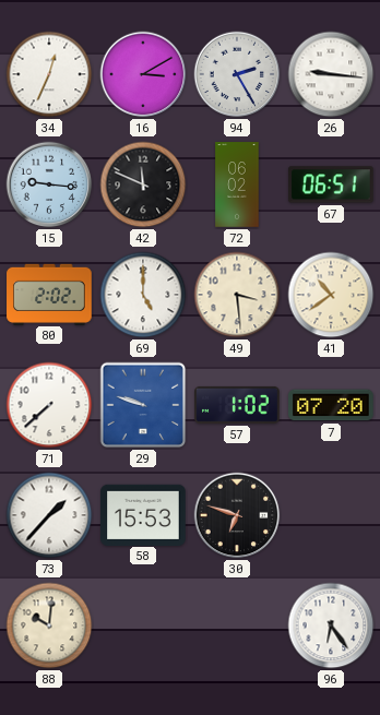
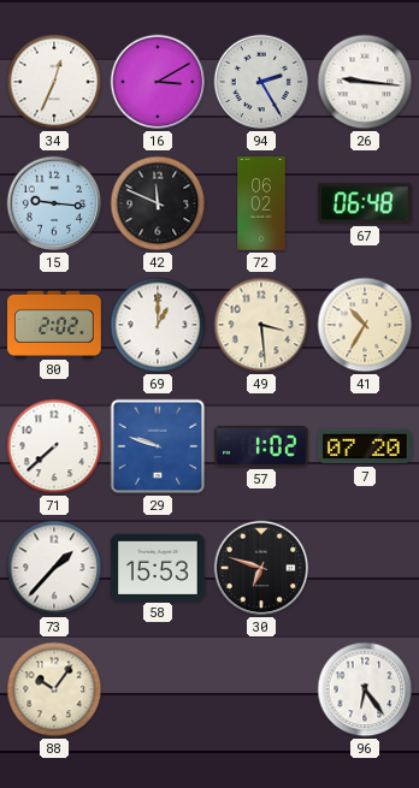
67: 06:51 -> 06:48
69: 5:00 -> 1:00
41: 10:39 -> 10:35
88: 10:01 -> 10:06
